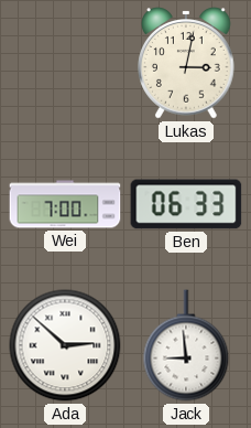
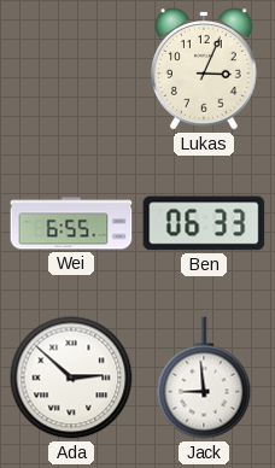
Lukas: 3:02 -> 3:04
Wei: 7:00 -> 6:55
